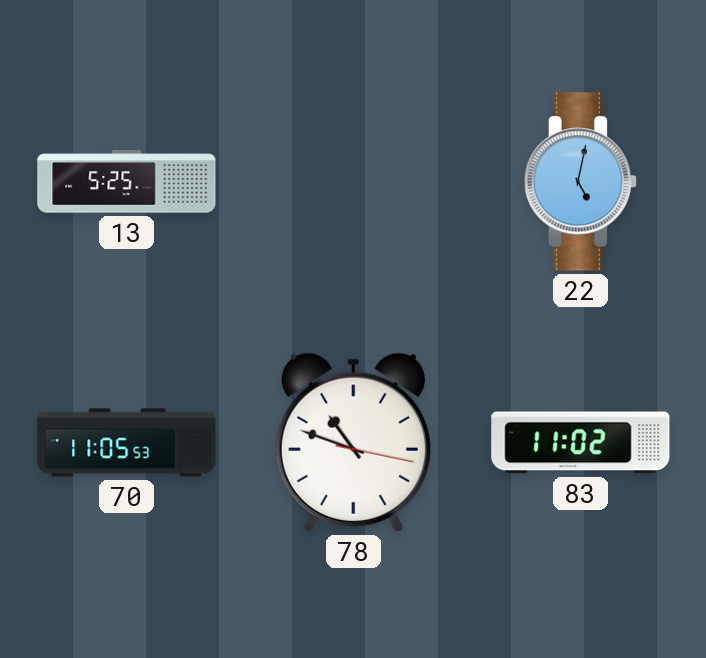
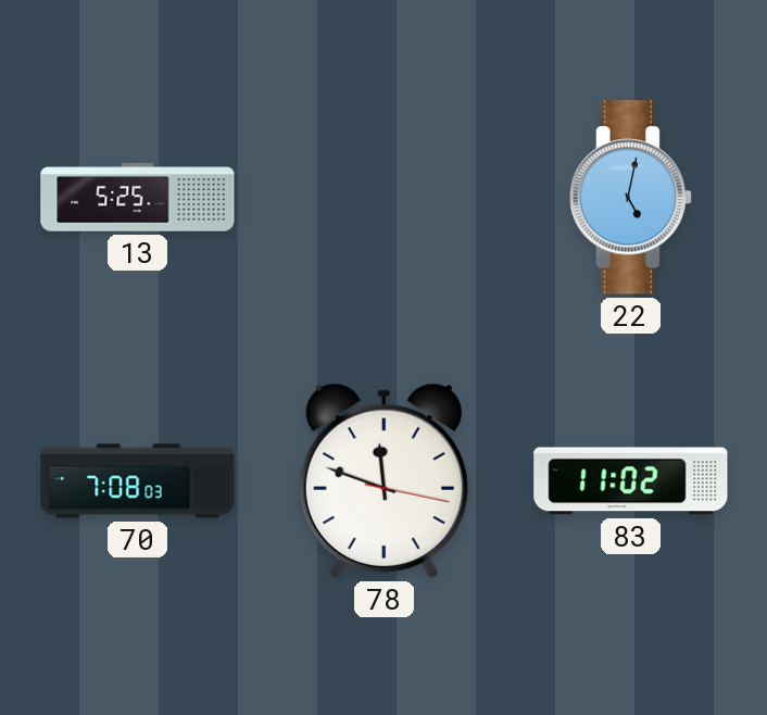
70: 11:05 -> 7:08
78: 10:48 -> 11:48
